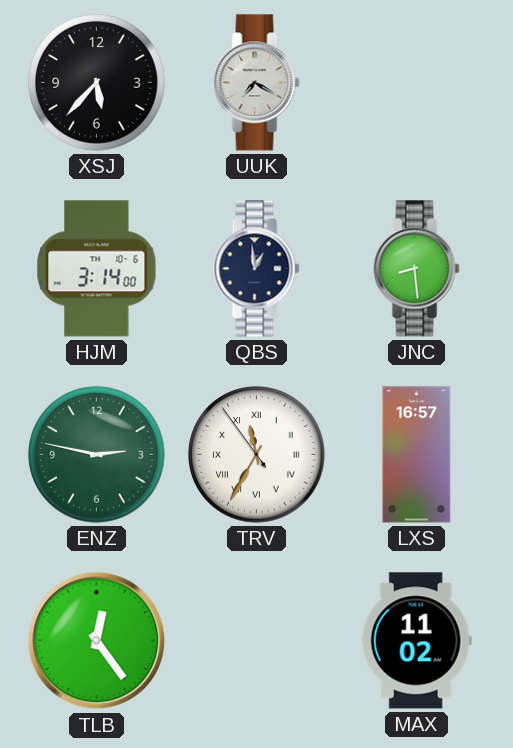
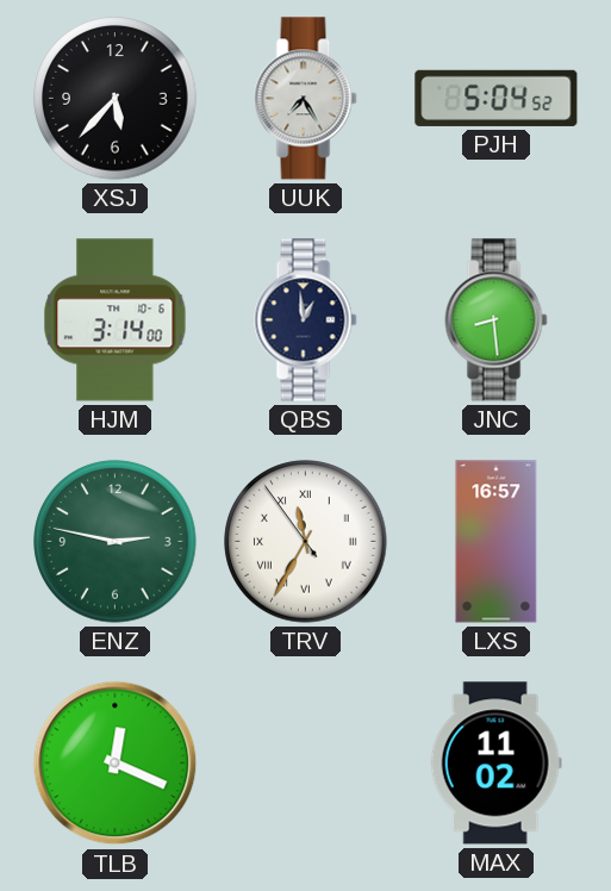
UUK: 7:20 -> 7:25
PJH: none -> 5:04
TLB: 12:24 -> 12:19
